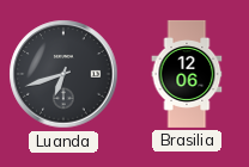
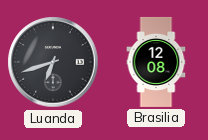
Brasilia: 12:06 -> 12:08
